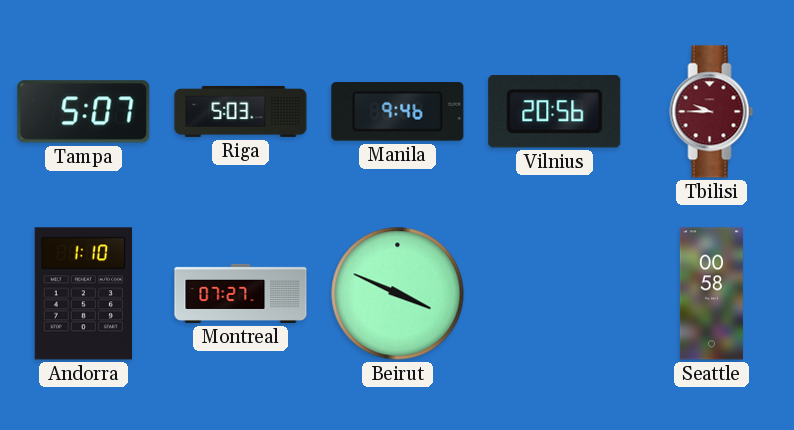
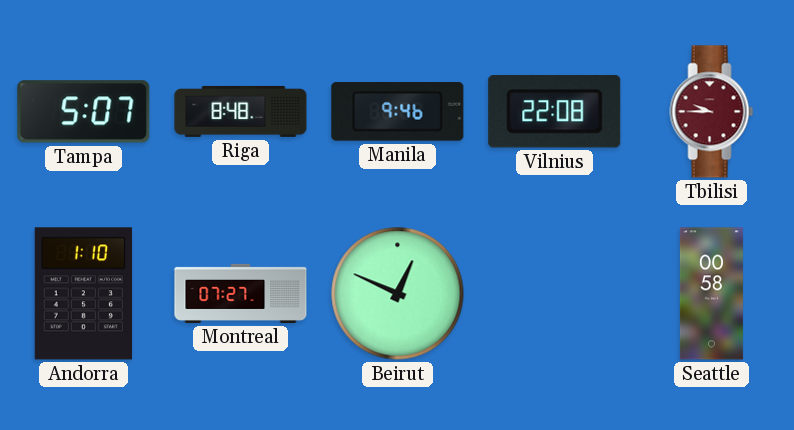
Riga: 5:03 -> 8:48
Vilnius: 20:56 -> 22:08
Beirut: 3:49 -> 12:49
